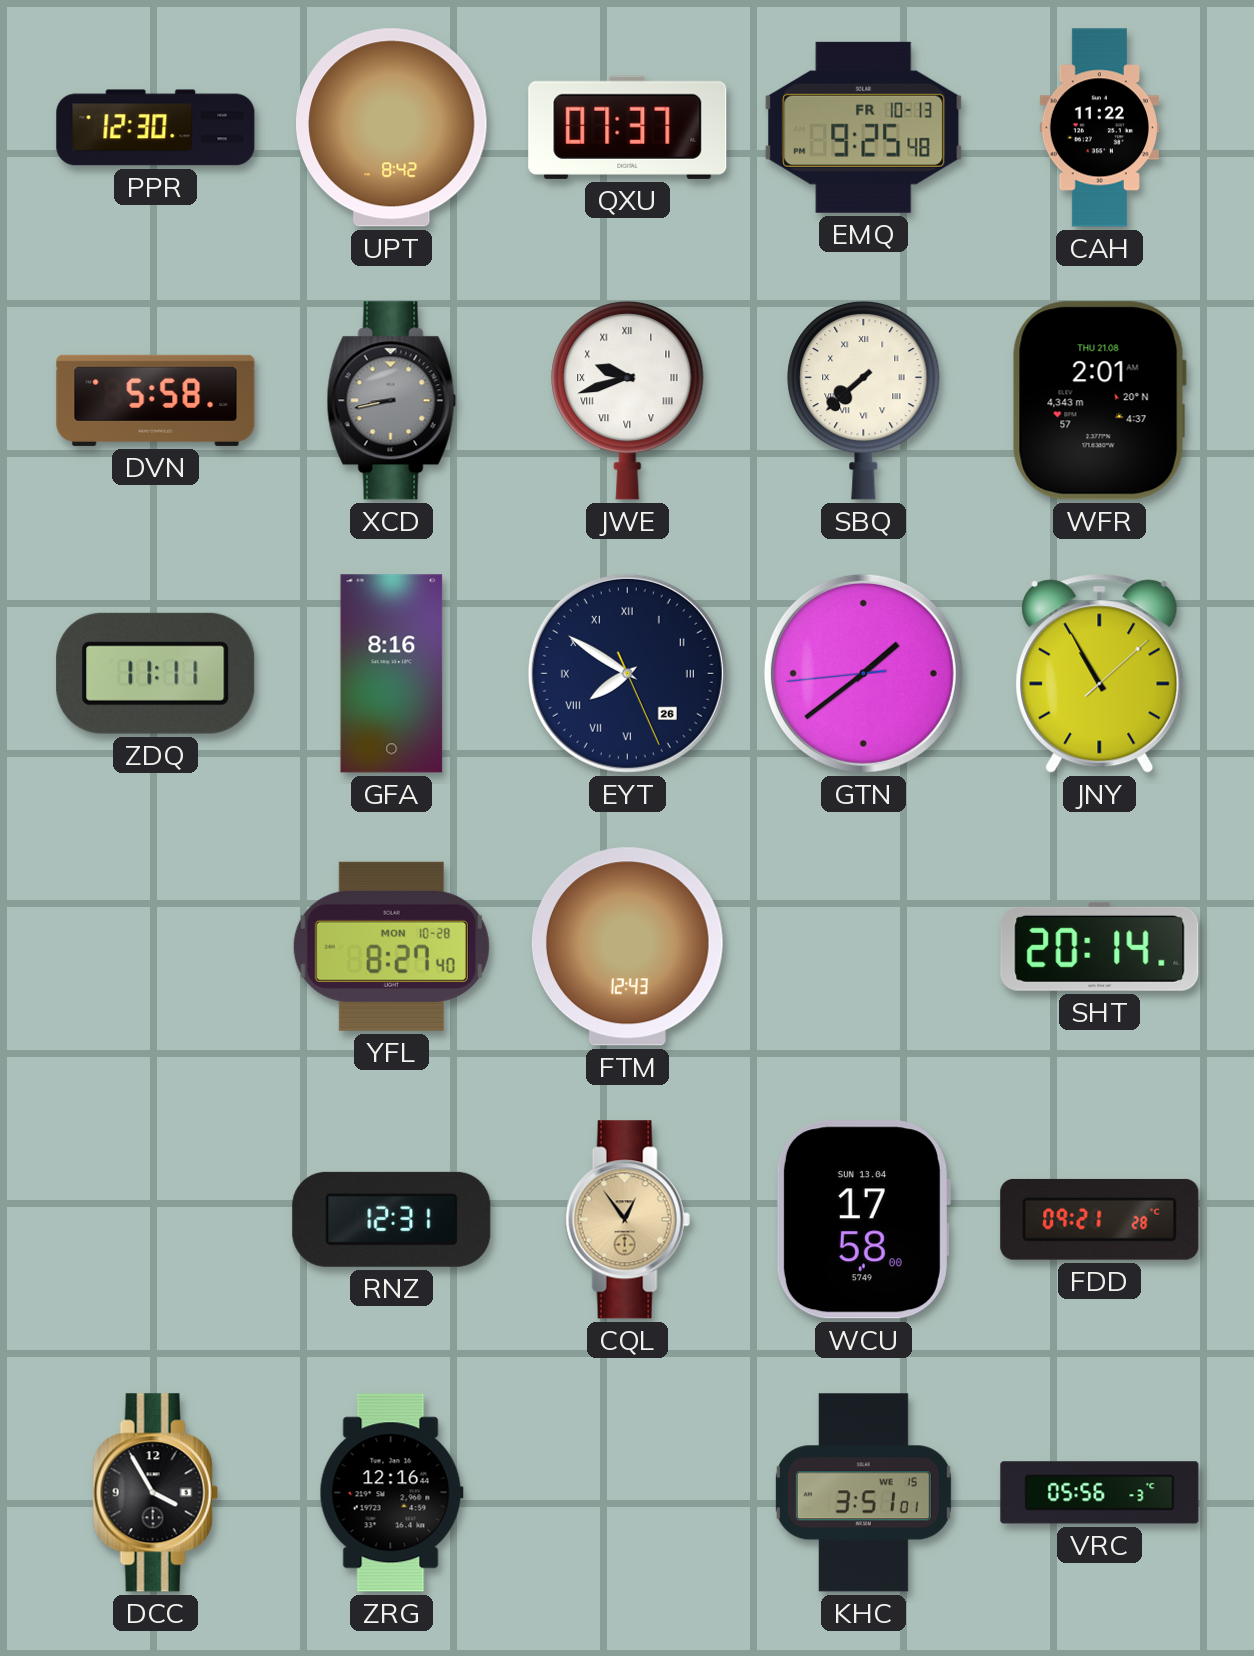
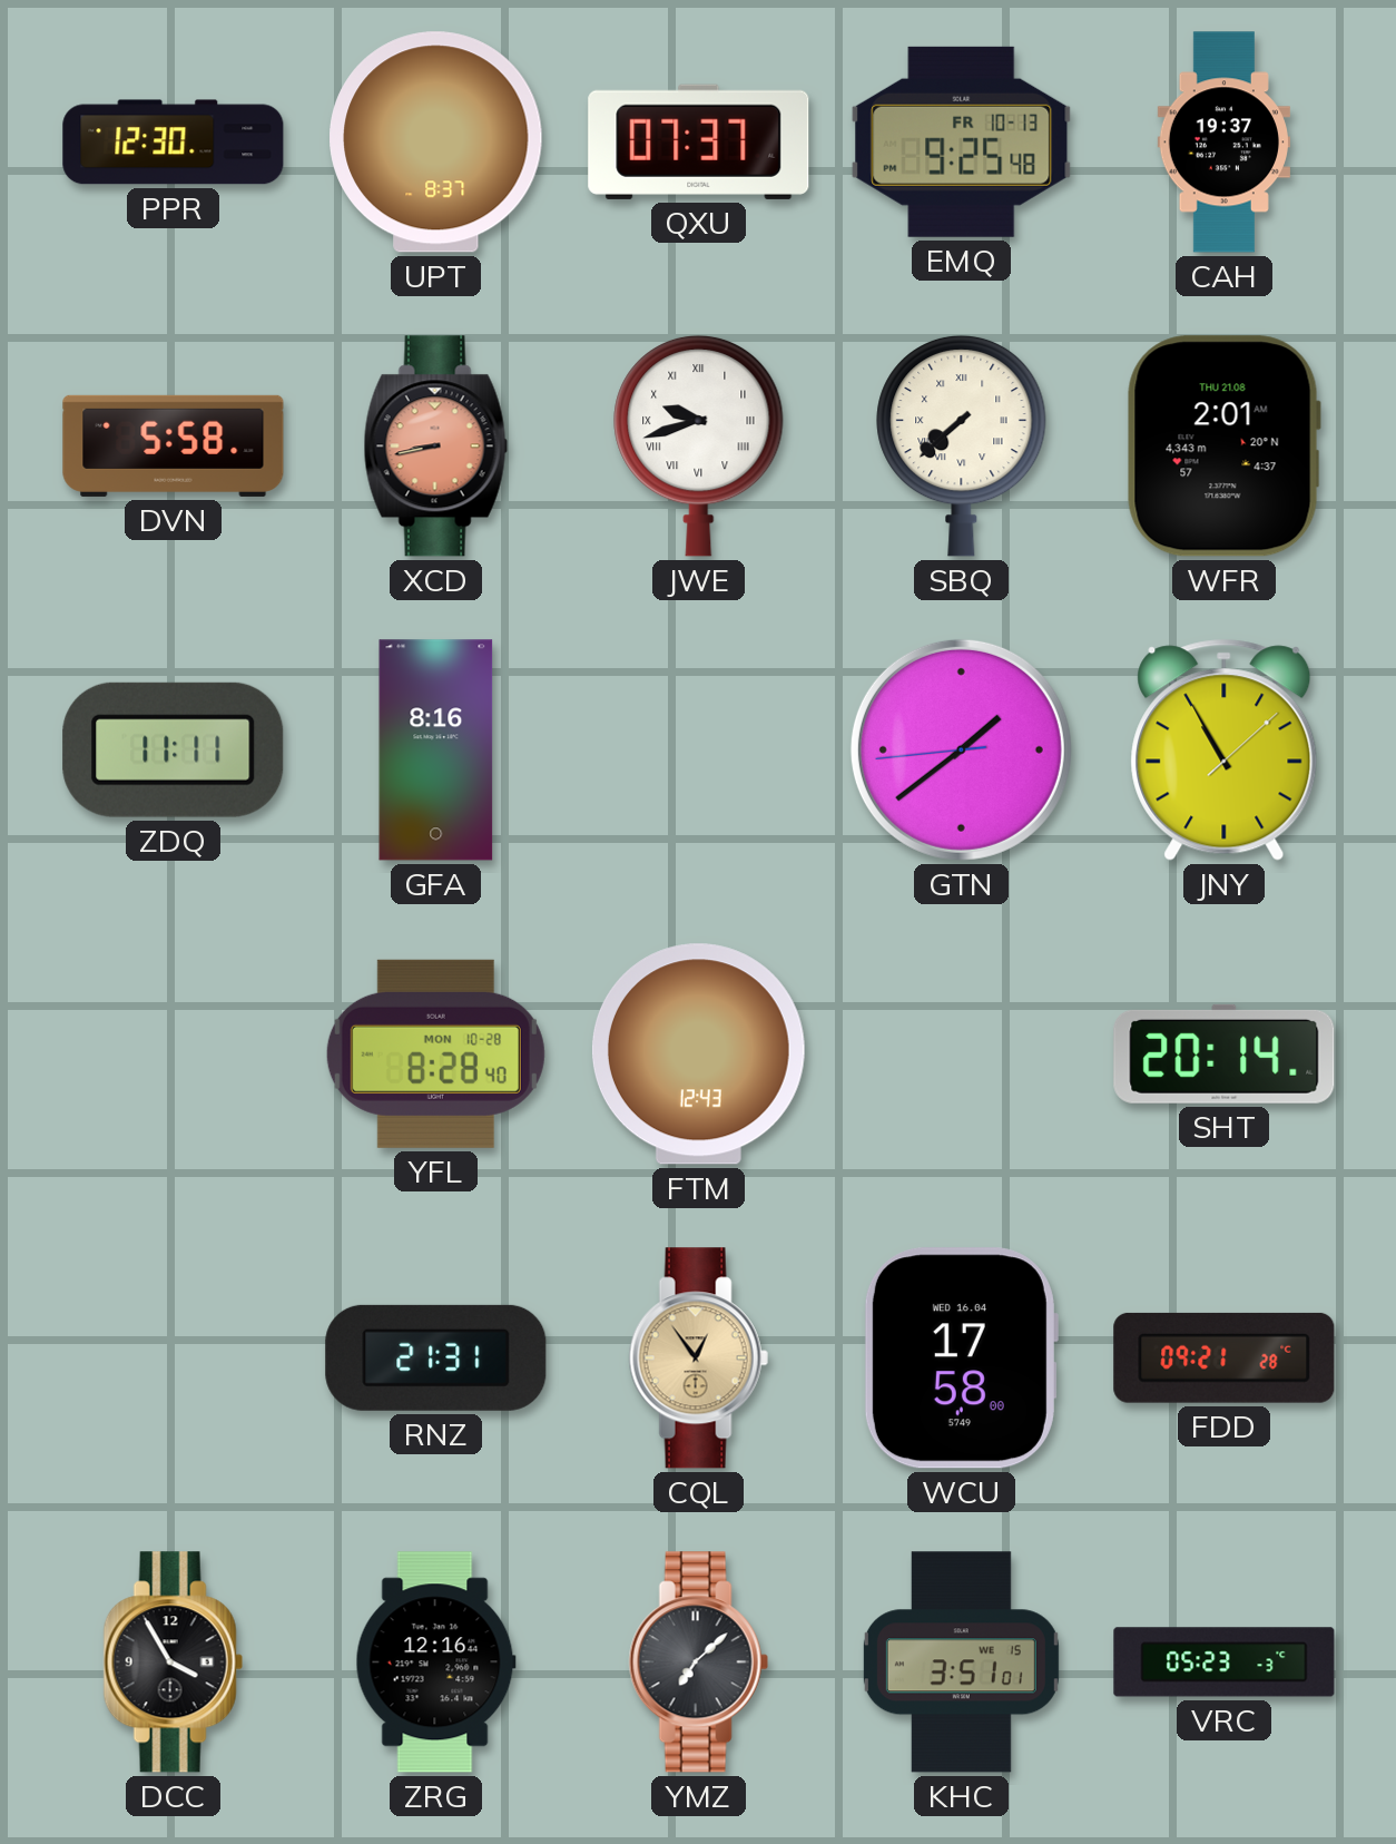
UPT: 8:42 -> 8:37
CAH: 11:22 -> 19:37
XCD dial: grey -> salmon
EYT: 7:50 -> none
YFL: 8:27 -> 8:28
RNZ: 12:31 -> 21:31
WCU date: SUN 13.04 -> WED 16.04
YMZ: none -> 7:08
VRC: 05:56 -> 05:23
